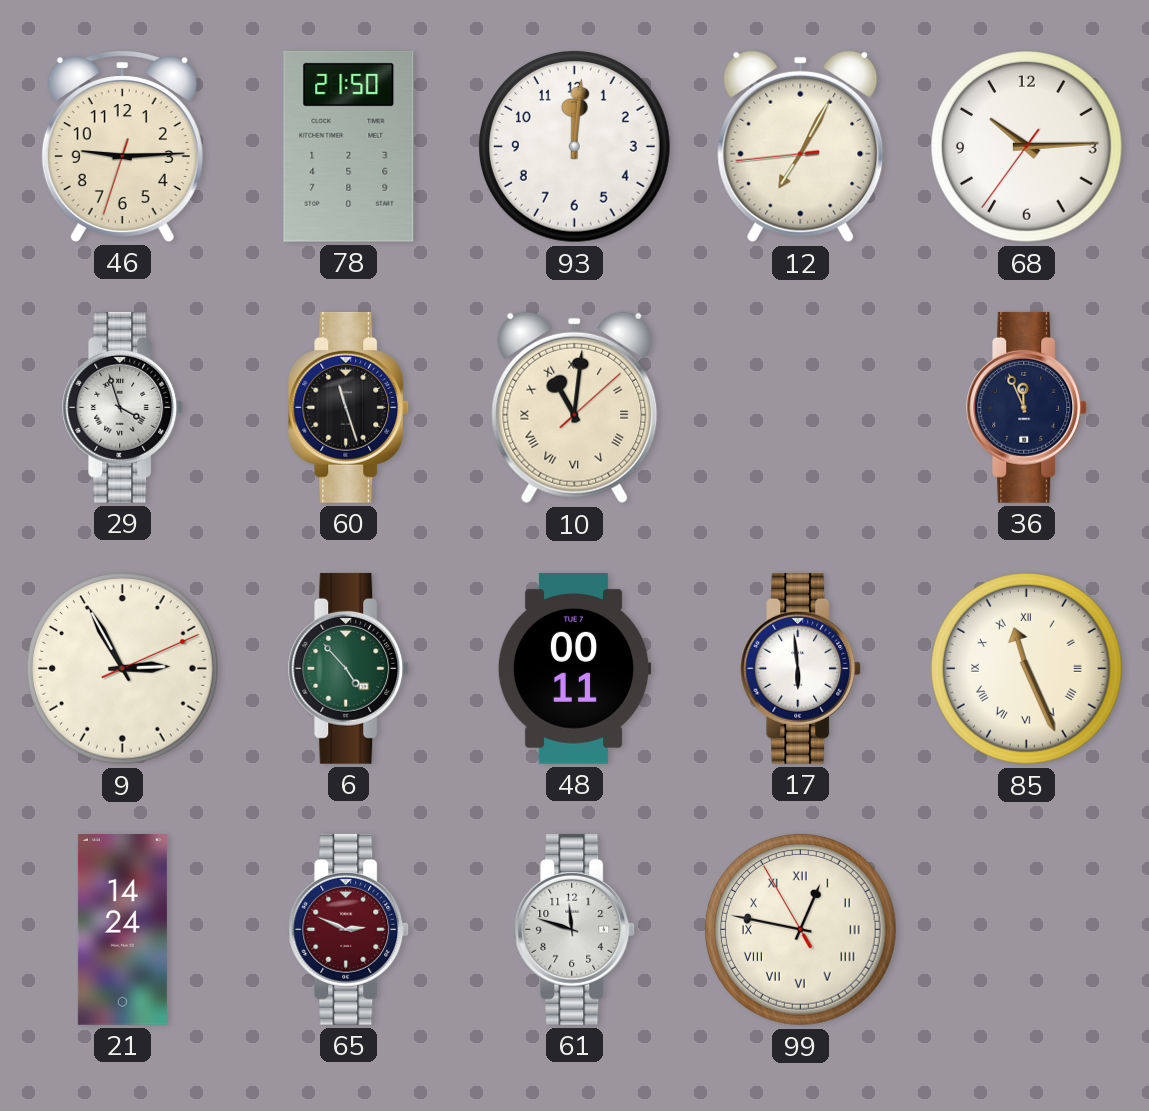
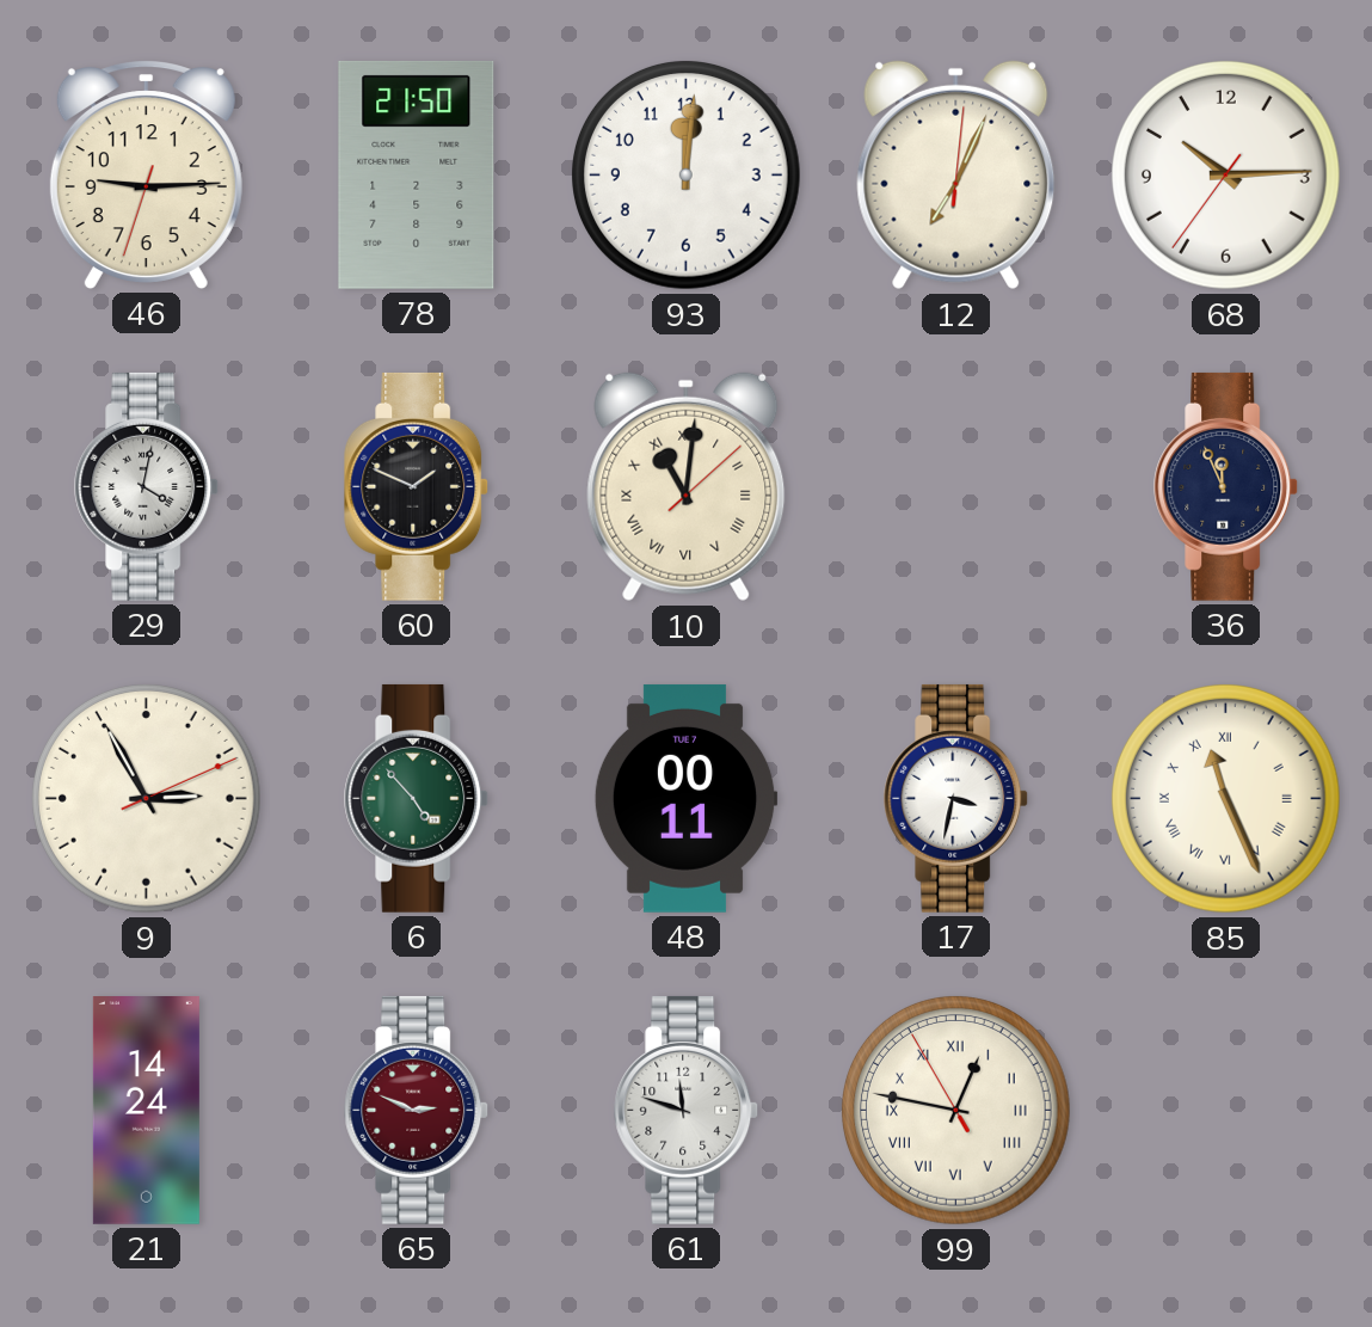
12: 7:04:44 -> 7:04:01
29: 3:57 -> 4:02
60: 11:27 -> 1:49
17: 5:59 -> 3:32
